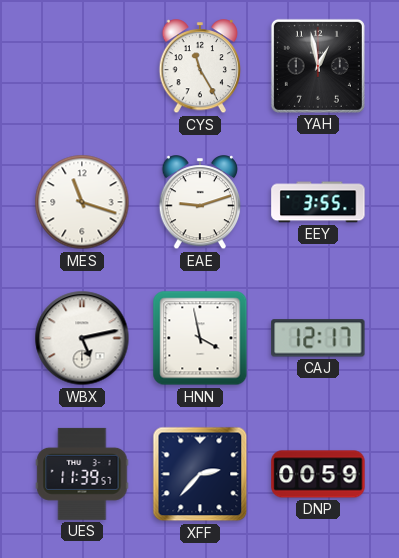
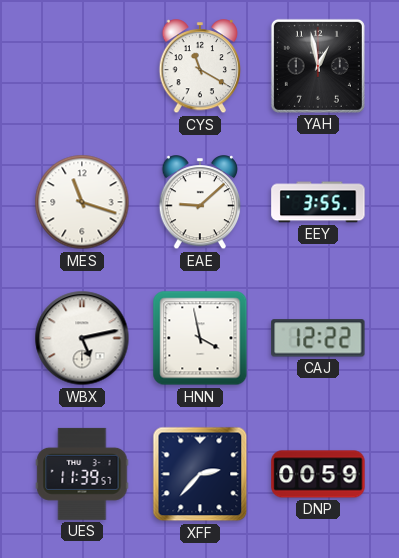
CYS: 11:25 -> 11:20
EAE: 9:12 -> 9:08
CAJ: 12:17 -> 12:22
